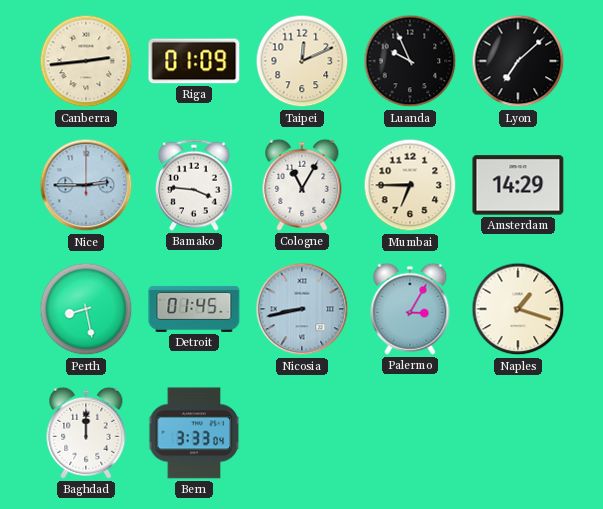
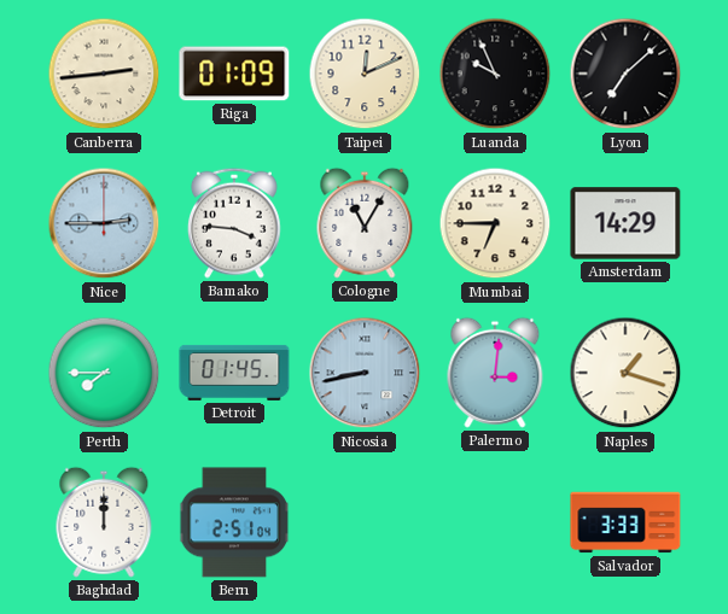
Perth: 8:28 -> 7:45
Palermo: 3:05 -> 3:01
Bern: 3:33 -> 2:51
Salvador: none -> 3:33
